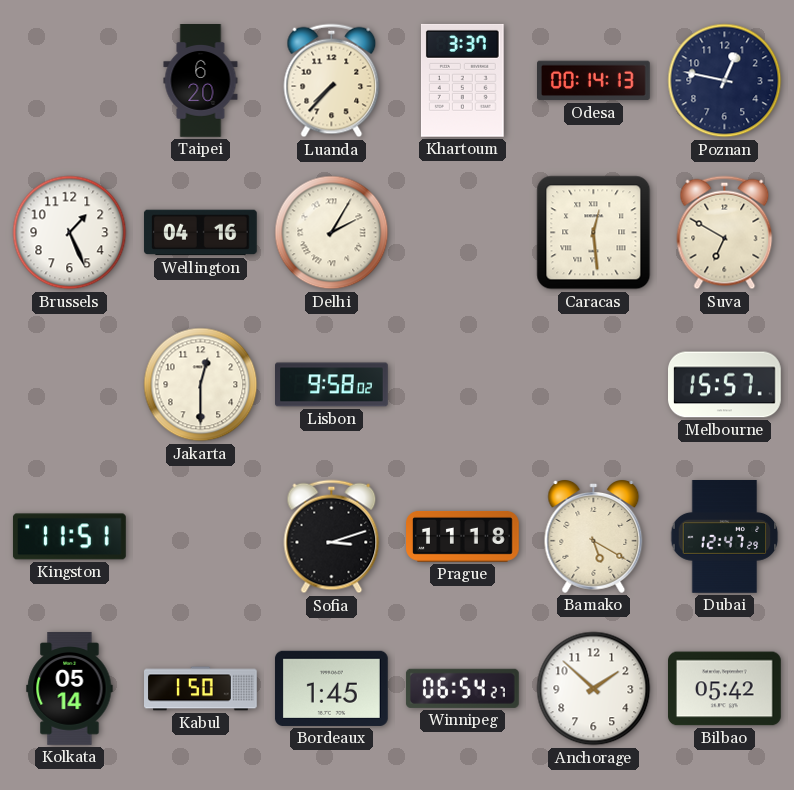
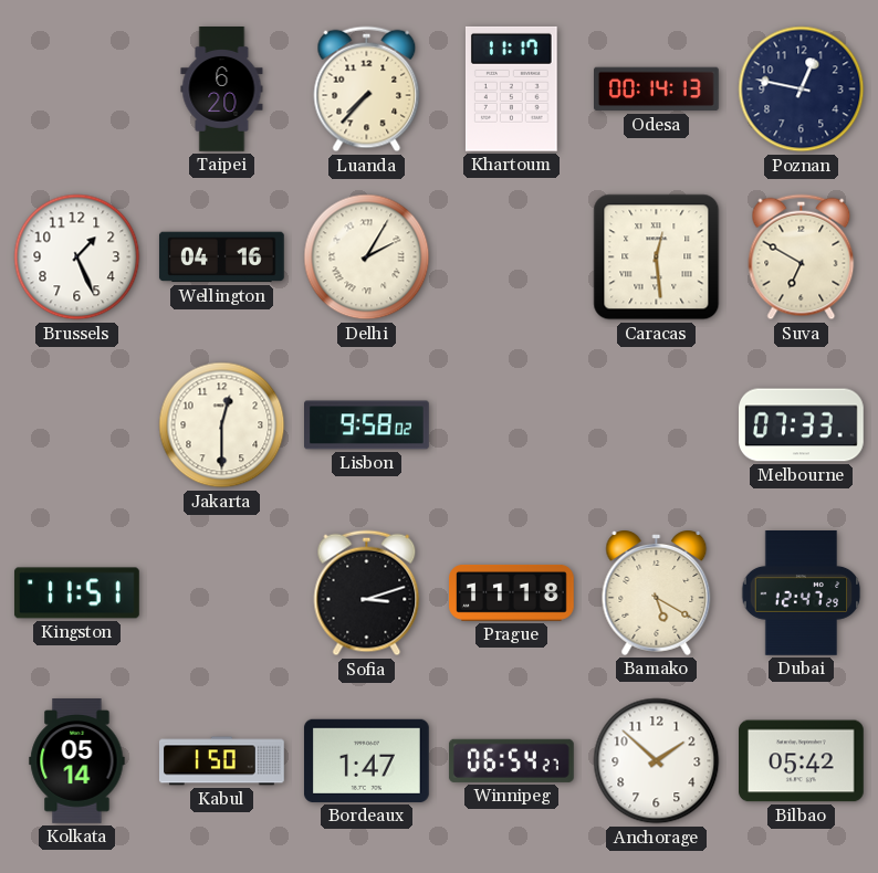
Khartoum: 3:37 -> 11:17
Melbourne: 15:57 -> 07:33
Bordeaux: 1:45 -> 1:47
